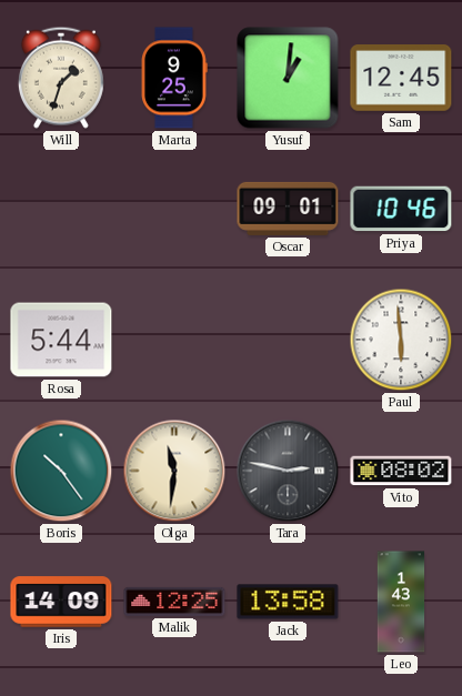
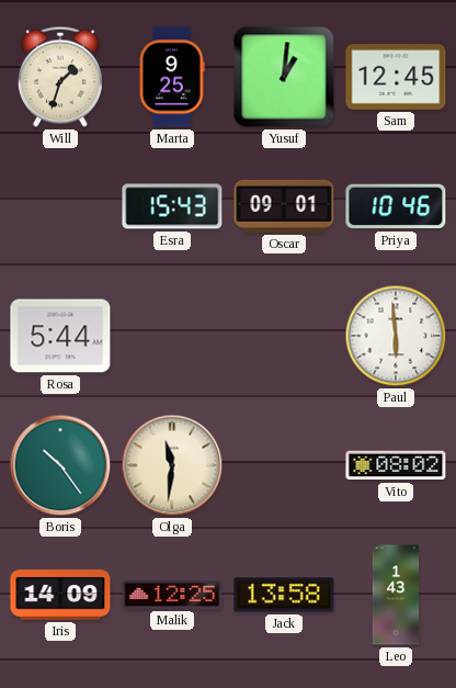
Esra: none -> 15:43
Tara: 2:47 -> none
